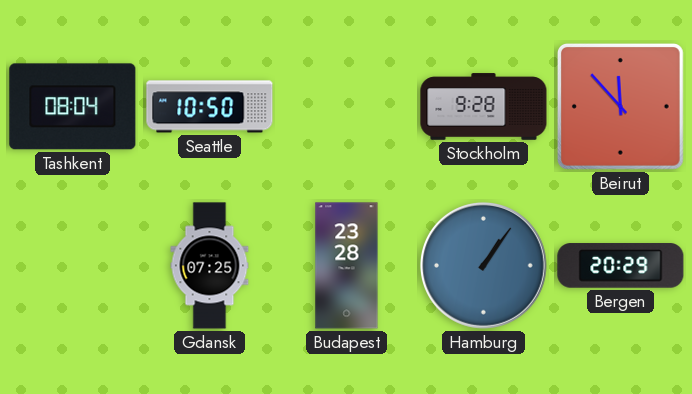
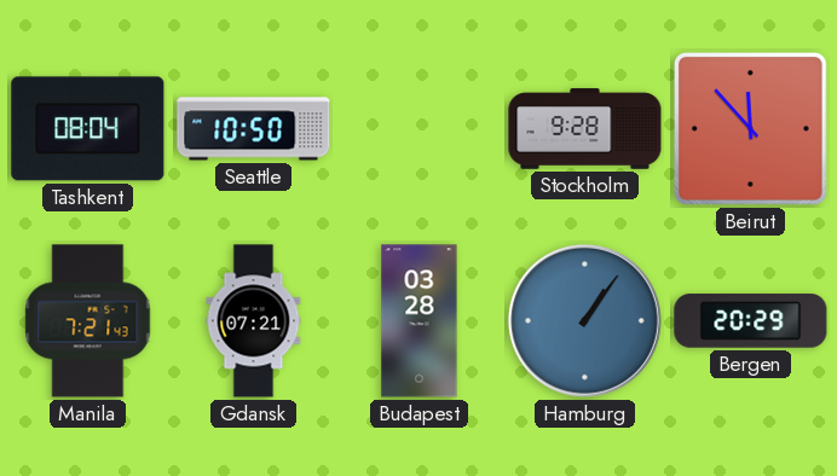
Manila: none -> 7:21
Gdansk: 07:25 -> 07:21
Budapest: 23:28 -> 03:28
